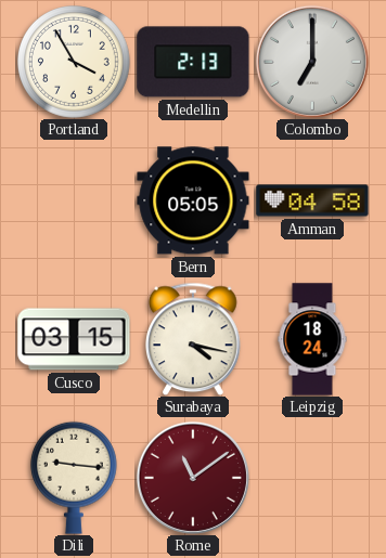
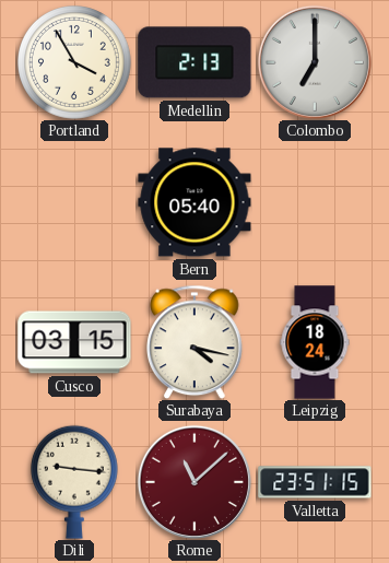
Bern: 05:05 -> 05:40
Amman: 04:58 -> none
Rome: 11:09 -> 11:08
Valletta: none -> 23:51
